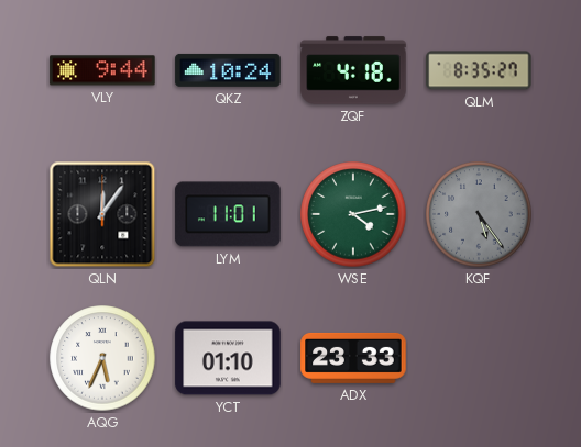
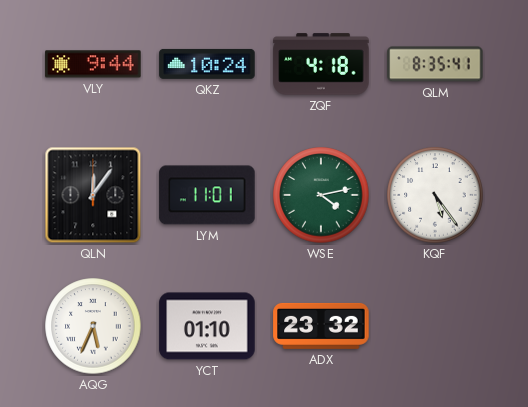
QLM: 8:35:27 -> 8:35:41
KQF dial: grey -> white
ADX: 23:33 -> 23:32
